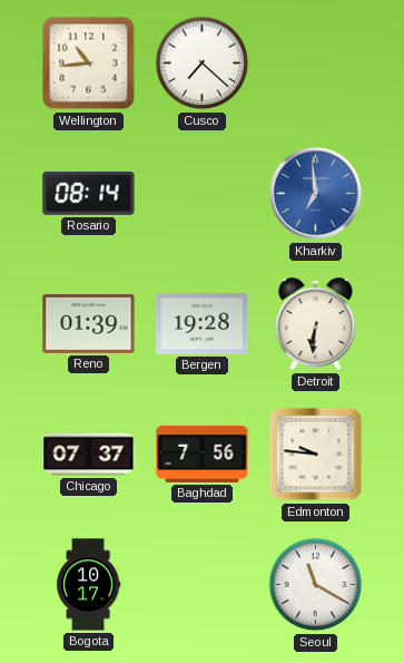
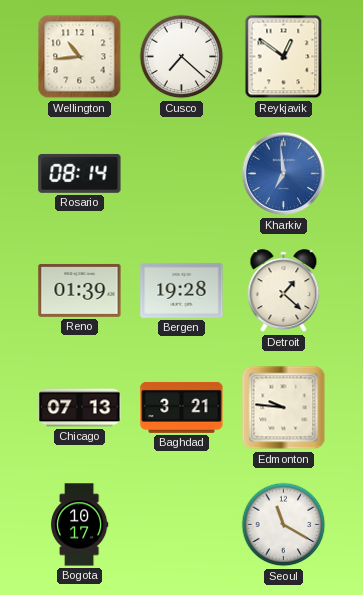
Reykjavik: none -> 12:51
Detroit: 6:31 -> 1:22
Chicago: 07:37 -> 07:13
Baghdad: 7:56 -> 3:21
